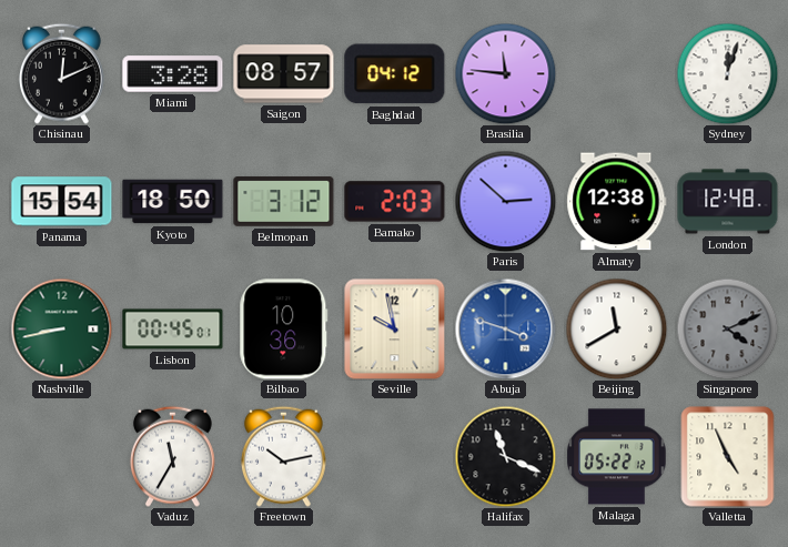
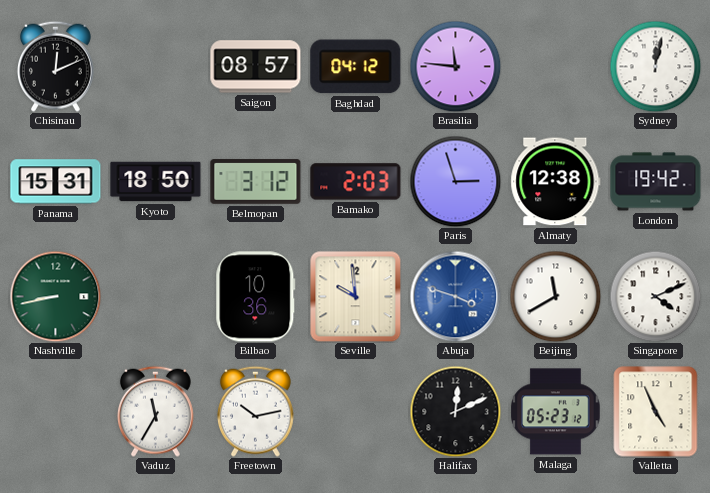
Miami: 3:28 -> none
Sydney: 12:03 -> 12:02
Panama: 15:54 -> 15:31
Paris: 2:52 -> 2:57
London: 12:48 -> 19:42
Lisbon: 00:45 -> none
Seville: 9:58 -> 9:59
Singapore dial: grey -> white
Halifax: 11:19 -> 12:11
Malaga: 05:22 -> 05:23
